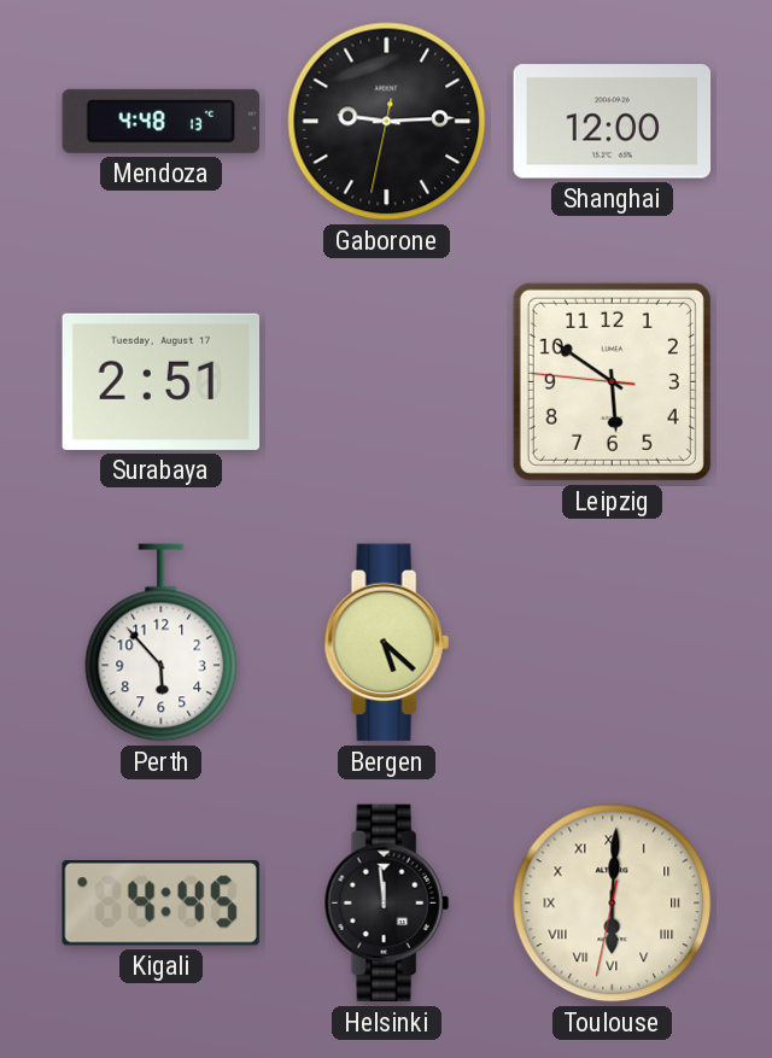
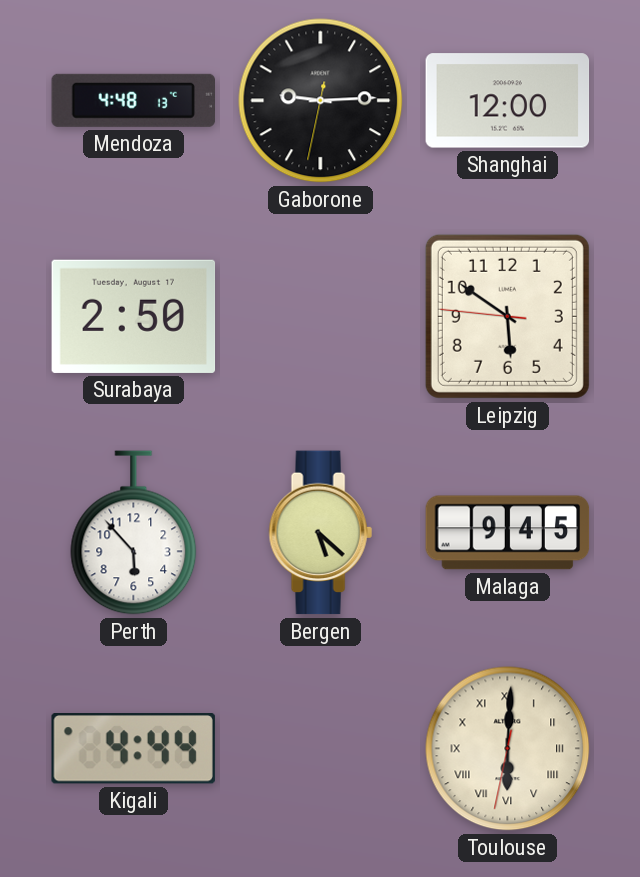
Surabaya: 2:51 -> 2:50
Malaga: none -> 9:45
Kigali: 4:45 -> 4:44
Helsinki: 11:59 -> none
